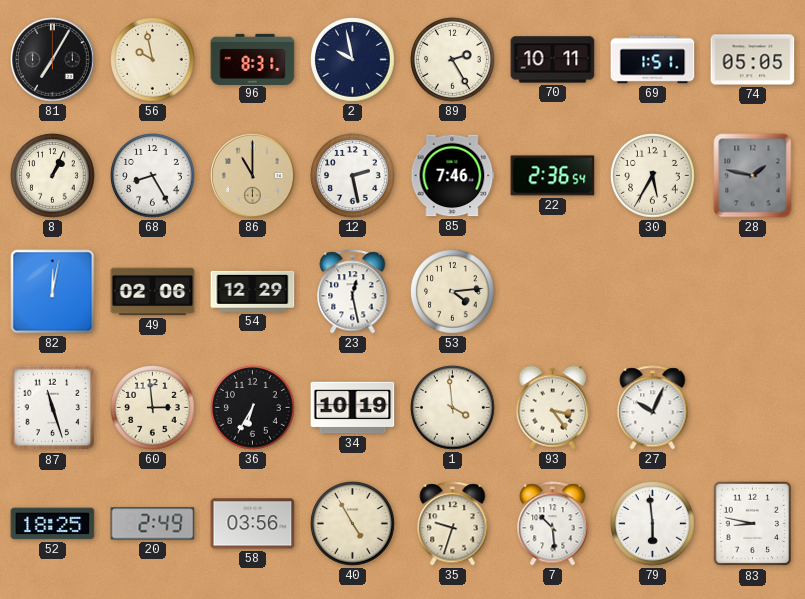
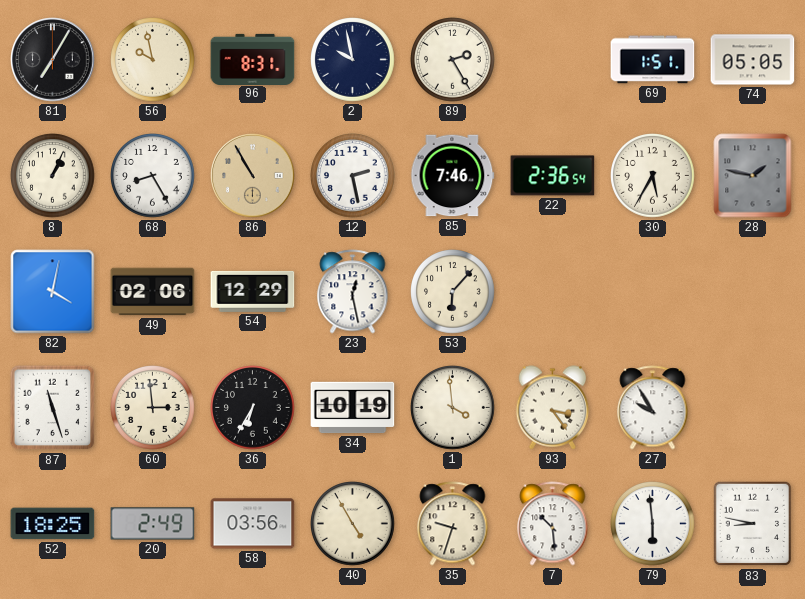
70: 10:11 -> none
86: 11:00 -> 10:55
82: 12:02 -> 4:02
53: 4:14 -> 6:07
27: 10:04 -> 9:55
